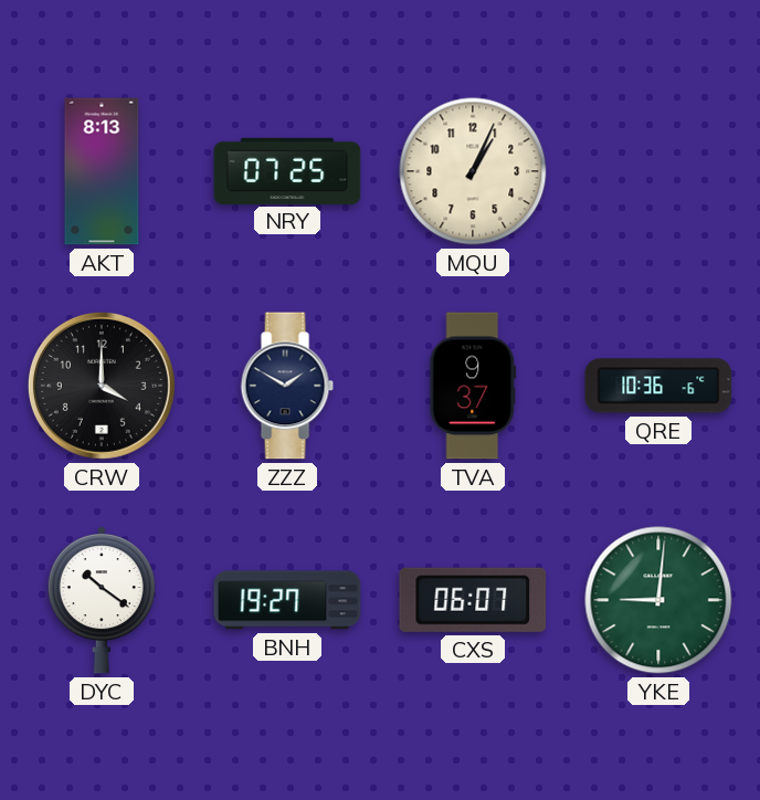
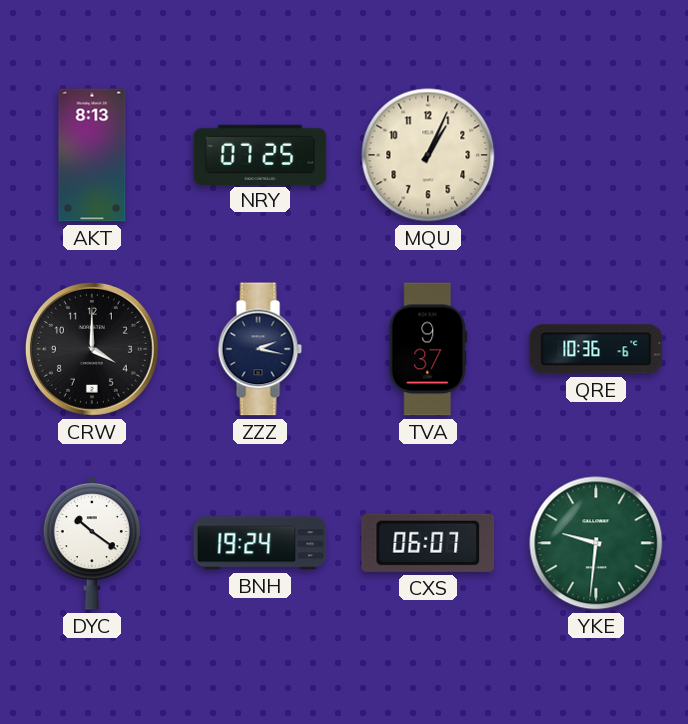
ZZZ: 1:50 -> 2:17
BNH: 19:27 -> 19:24
YKE: 9:01 -> 9:31
